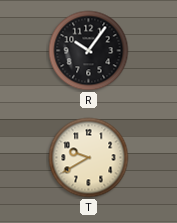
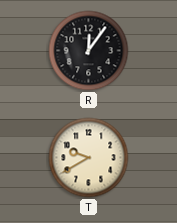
R: 10:06 -> 12:06
